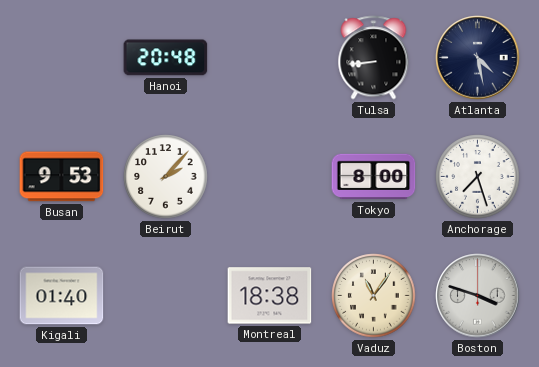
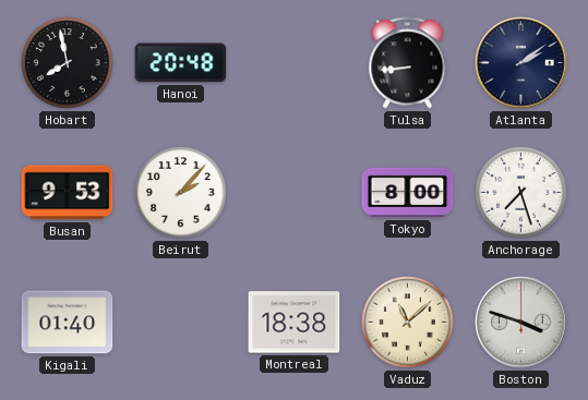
Hobart: none -> 7:58
Atlanta: 4:28 -> 2:09
Vaduz: 11:06 -> 11:08
